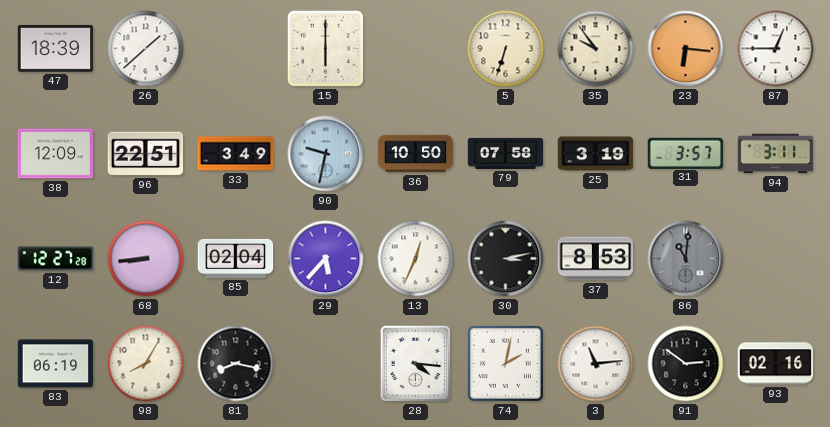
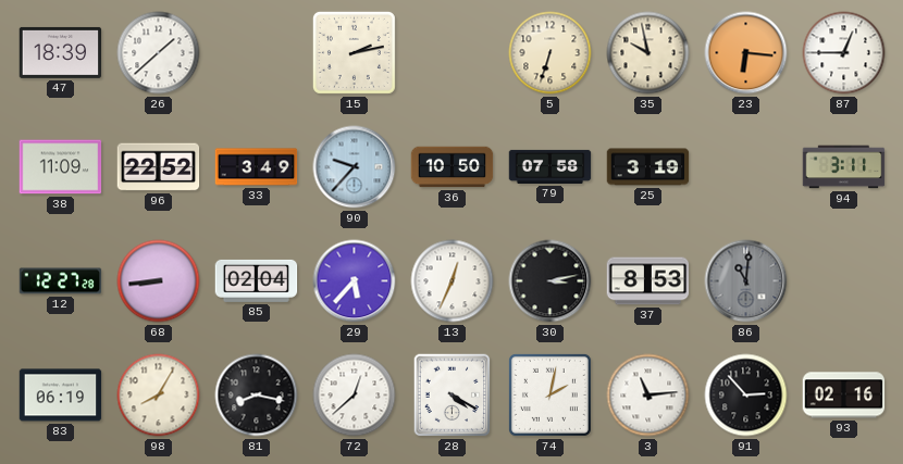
15: 6:00 -> 2:13
35: 9:54 -> 9:58
38: 12:09 -> 11:09
96: 22:51 -> 22:52
90: 9:32 -> 9:37
31: 3:57 -> none
72: none -> 12:38
28: 4:16 -> 4:20
91: 2:51 -> 2:53
